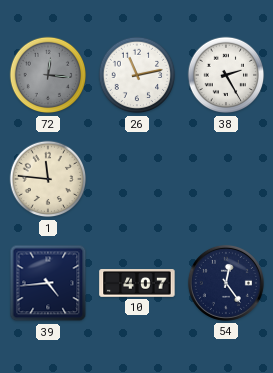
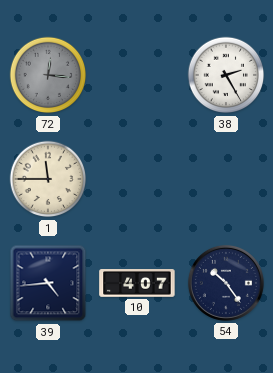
26: 11:13 -> none
1: 11:46 -> 11:45
54: 12:24 -> 10:24
